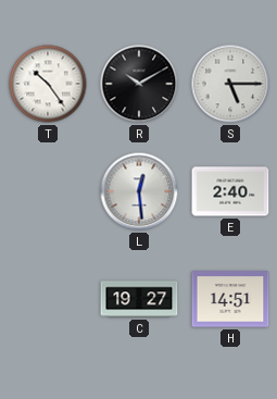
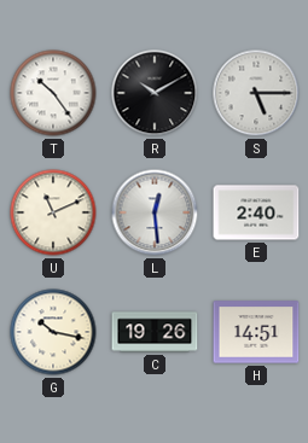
U: none -> 11:11
G: none -> 10:17
C: 19:27 -> 19:26
